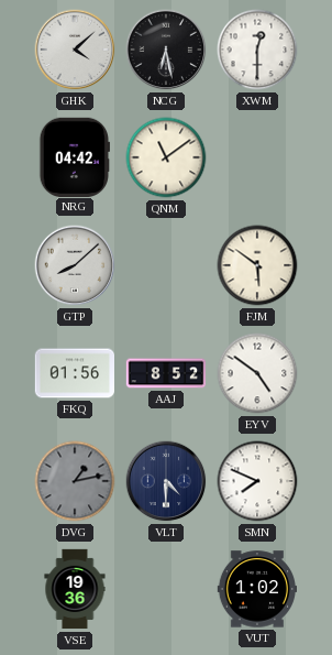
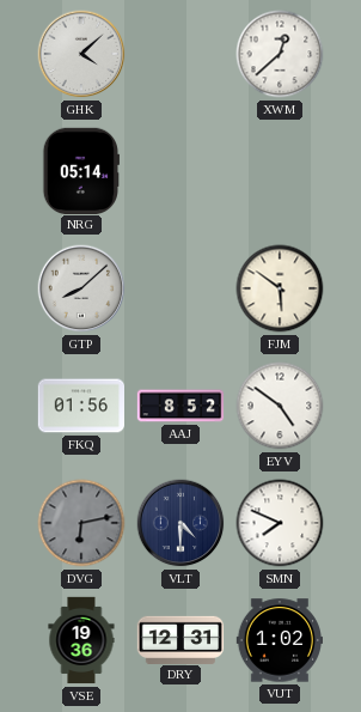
NCG: 6:28 -> none
XWM: 12:30 -> 12:38
NRG: 04:42 -> 05:14
QNM: 11:09 -> none
DVG: 1:13 -> 6:13
DRY: none -> 12:31
